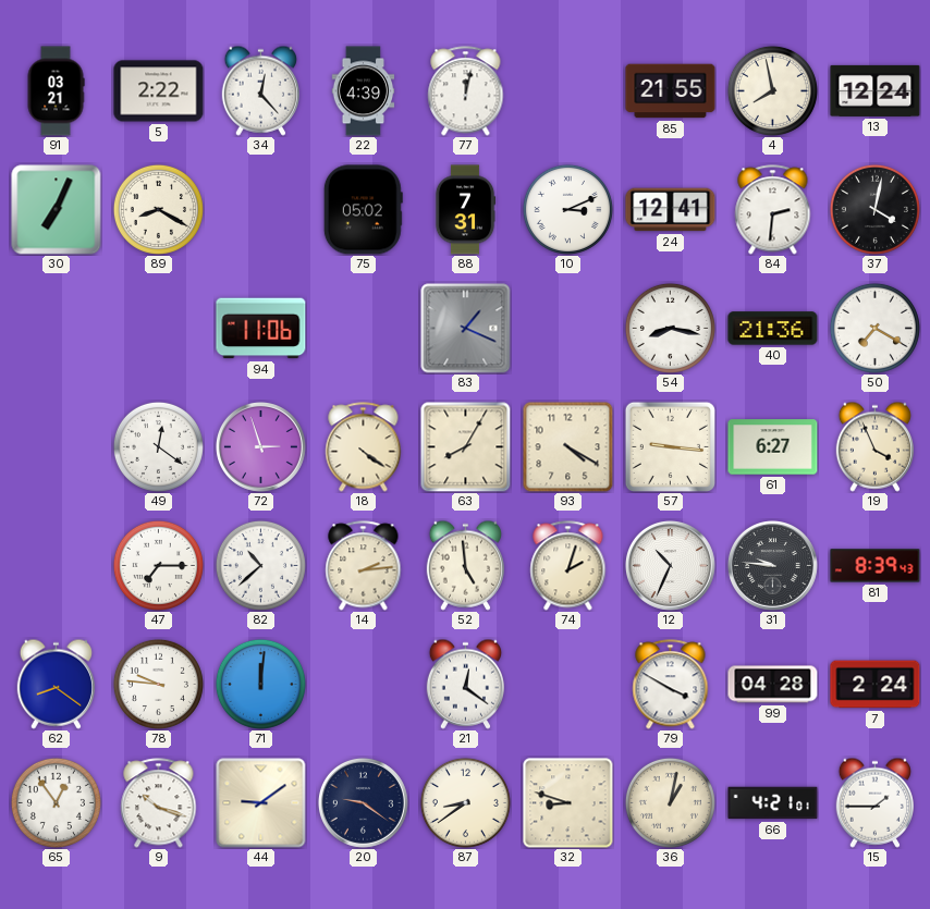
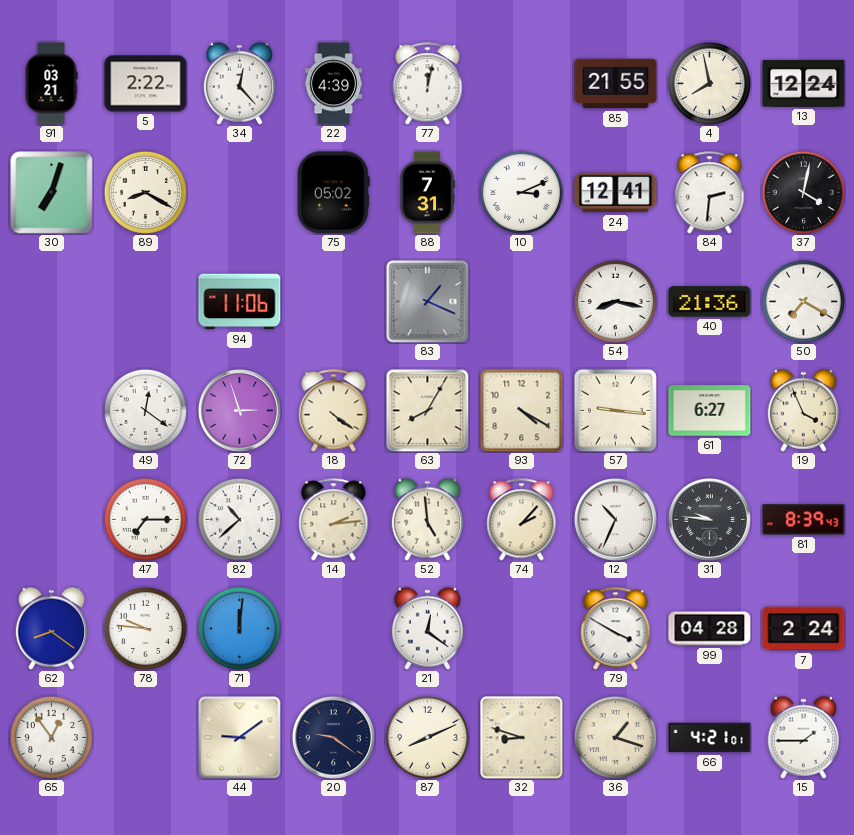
30: 7:04 -> 7:03
74: 2:03 -> 2:07
9: 10:18 -> none
87: 8:39 -> 8:11
36: 1:02 -> 1:18
